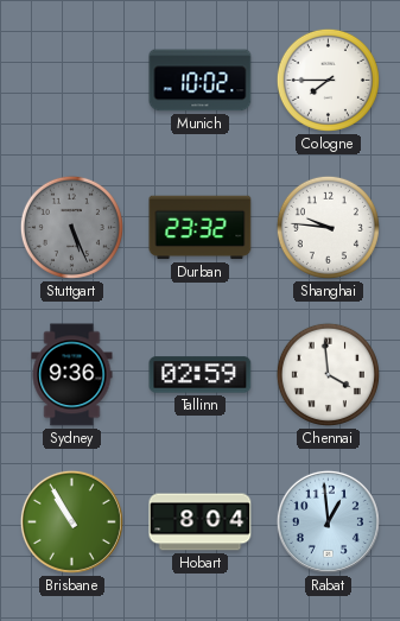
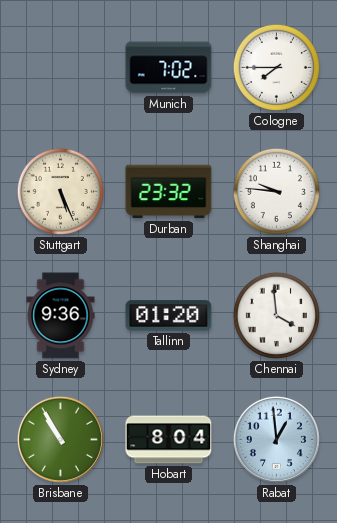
Munich: 10:02 -> 7:02
Stuttgart dial: grey -> cream
Tallinn: 02:59 -> 01:20
